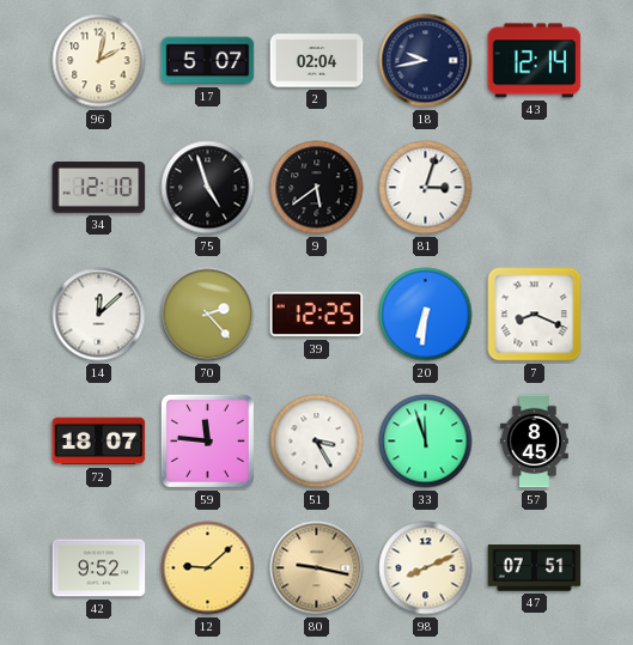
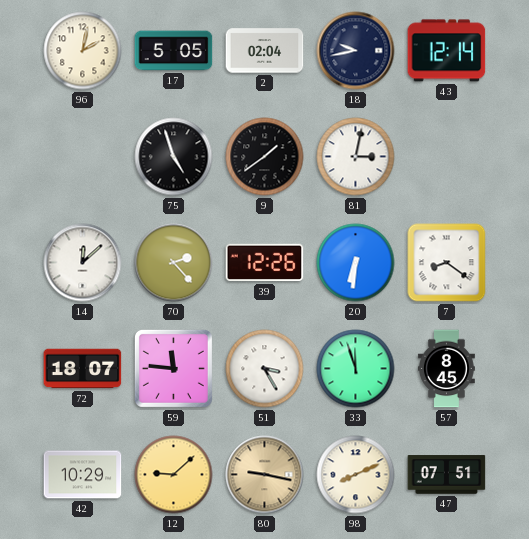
17: 5:07 -> 5:05
34: 12:10 -> none
9: 5:39 -> 1:39
81: 3:03 -> 3:02
39: 12:25 -> 12:26
7: 8:19 -> 8:21
42: 9:52 -> 10:29
